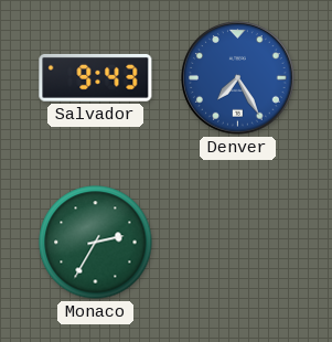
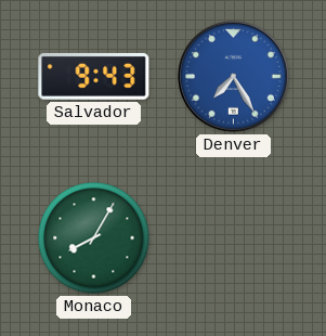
Monaco: 2:35 -> 8:05
